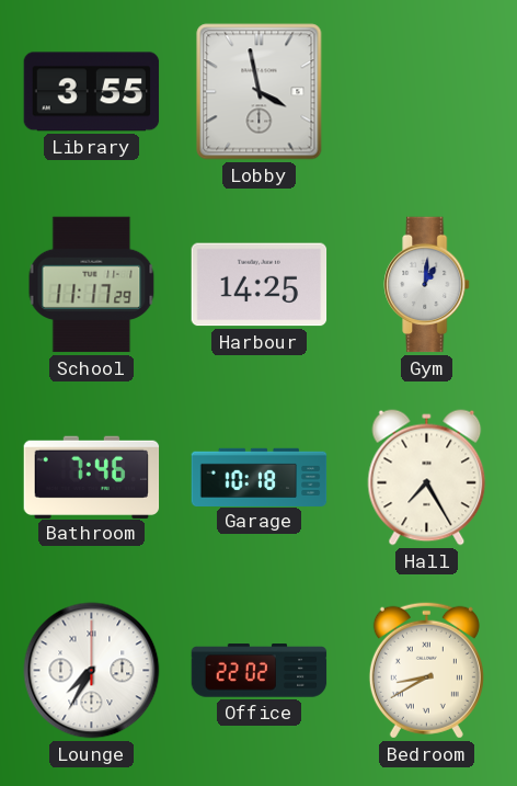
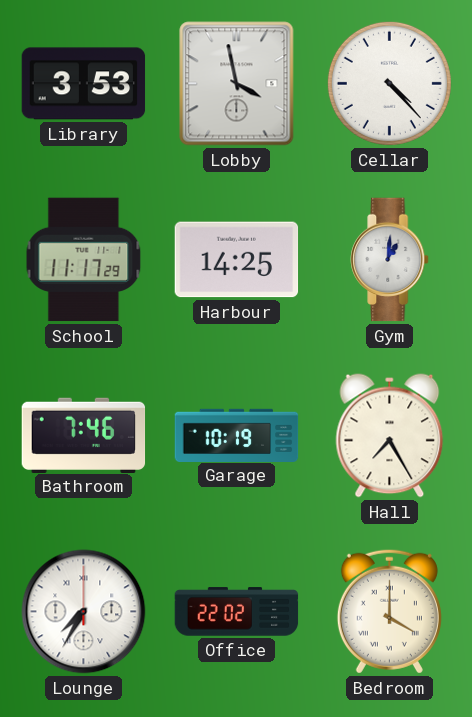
Library: 3:55 -> 3:53
Cellar: none -> 4:23
Garage: 10:18 -> 10:19
Bedroom: 8:40 -> 4:00
